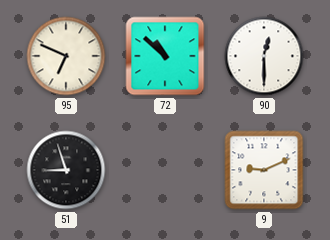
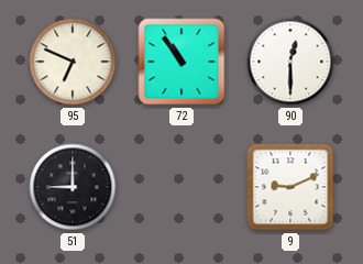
72: 10:52 -> 10:54
51: 8:57 -> 9:00
